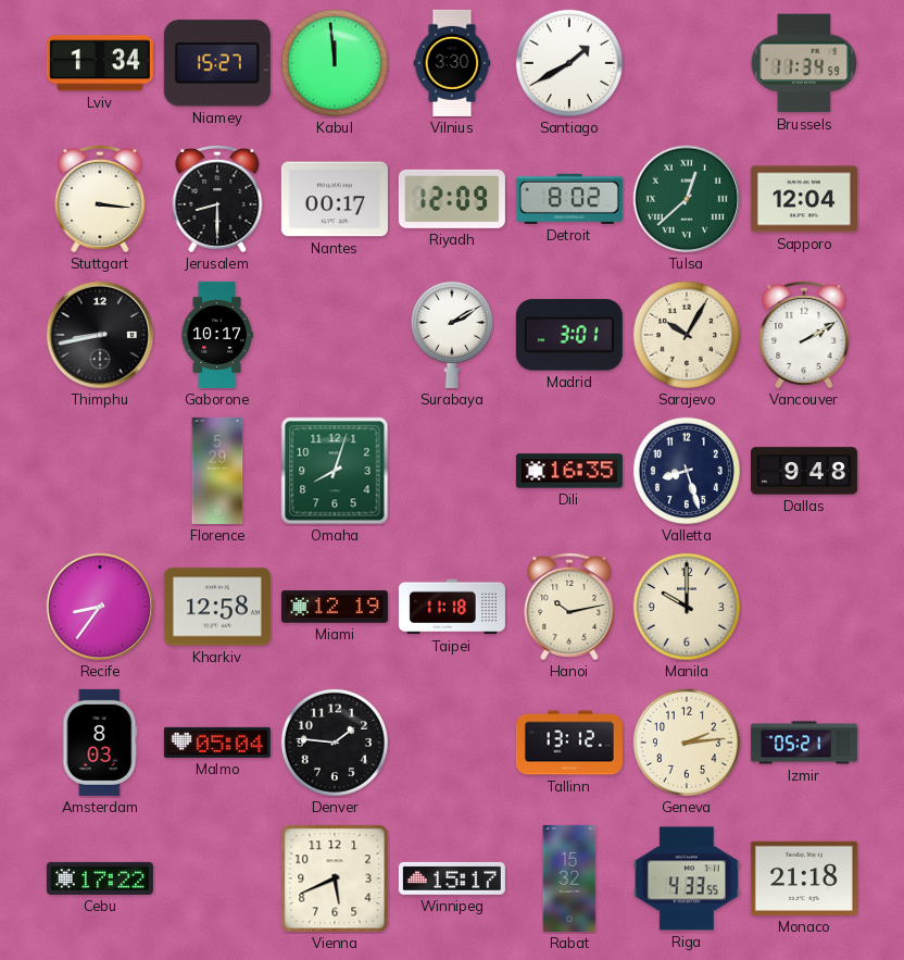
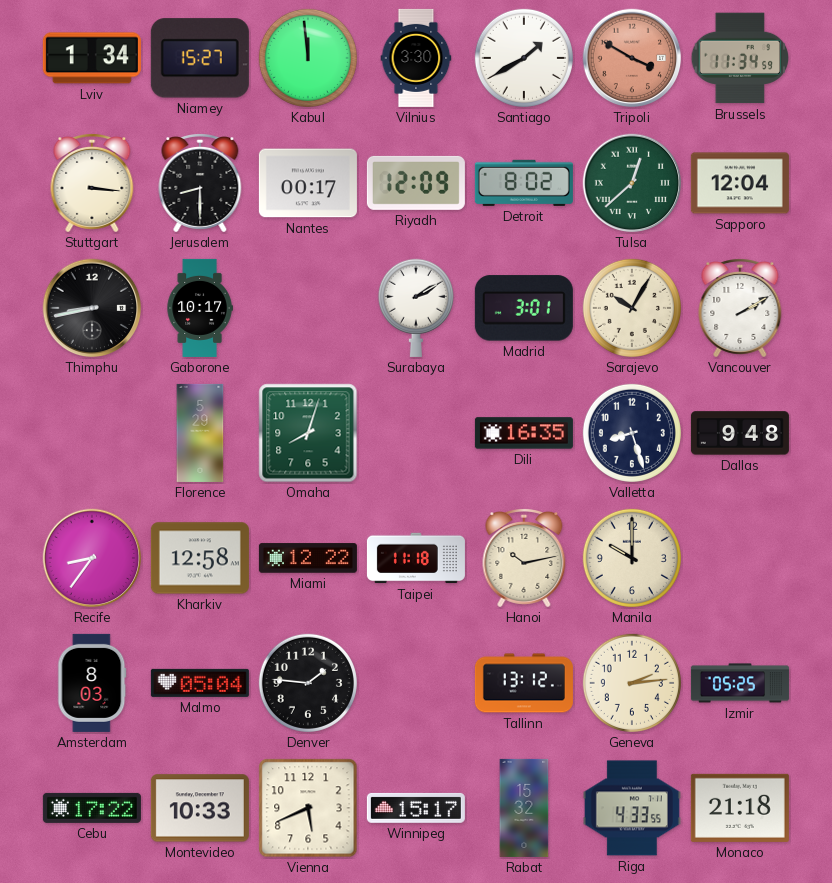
Tripoli: none -> 3:50
Miami: 12:19 -> 12:22
Izmir: 05:21 -> 05:25
Montevideo: none -> 10:33
